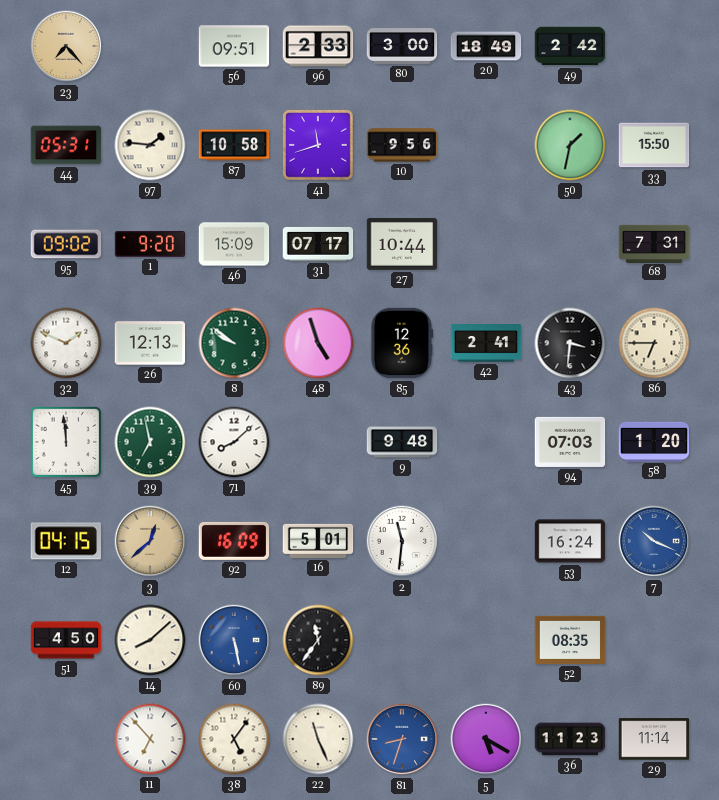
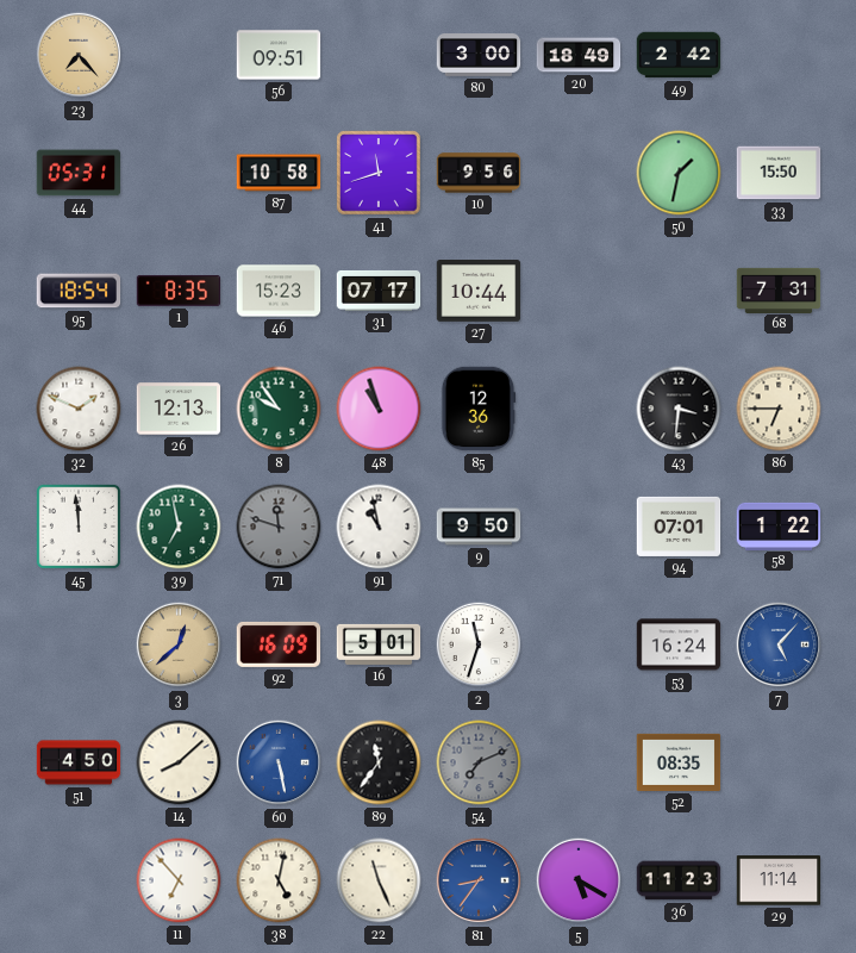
96: 2:33 -> none
97: 1:46 -> none
95: 09:02 -> 18:54
1: 9:20 -> 8:35
46: 15:09 -> 15:23
8: 9:51 -> 9:54
48: 4:57 -> 10:57
42: 2:41 -> none
71: 8:08 -> 11:48
71 dial: white -> grey
91: none -> 10:58
9: 9:48 -> 9:50
94: 07:03 -> 07:01
58: 1:20 -> 1:22
12: 04:15 -> none
2: 11:31 -> 11:33
7: 10:19 -> 5:07
54: none -> 7:11
38: 5:06 -> 5:02
81: 8:33 -> 8:36
